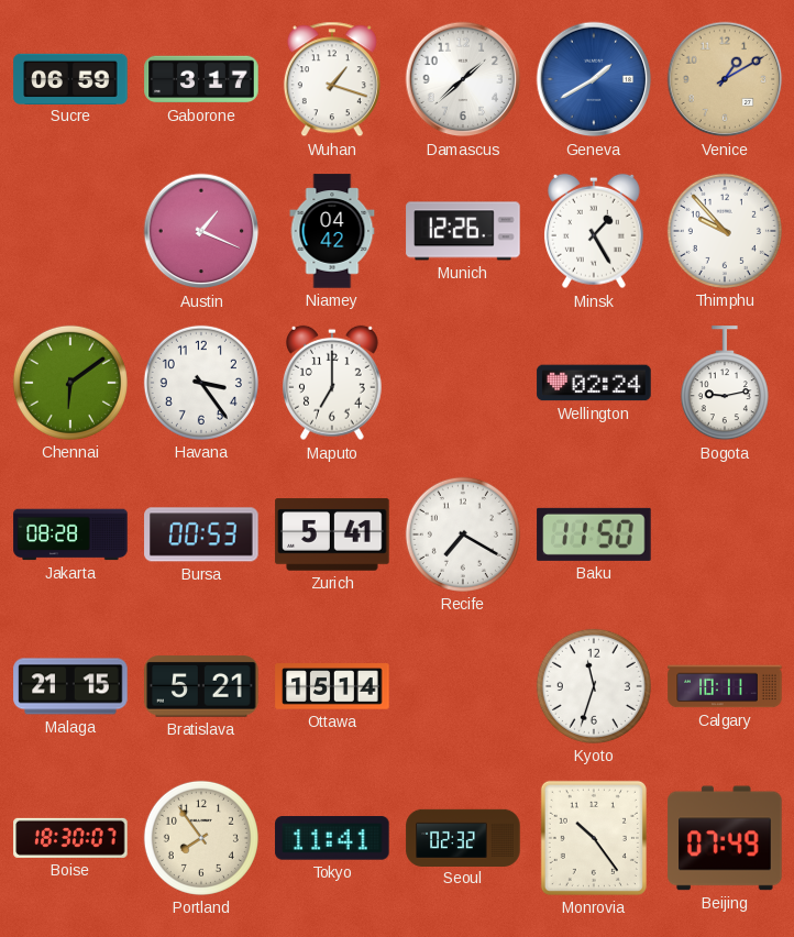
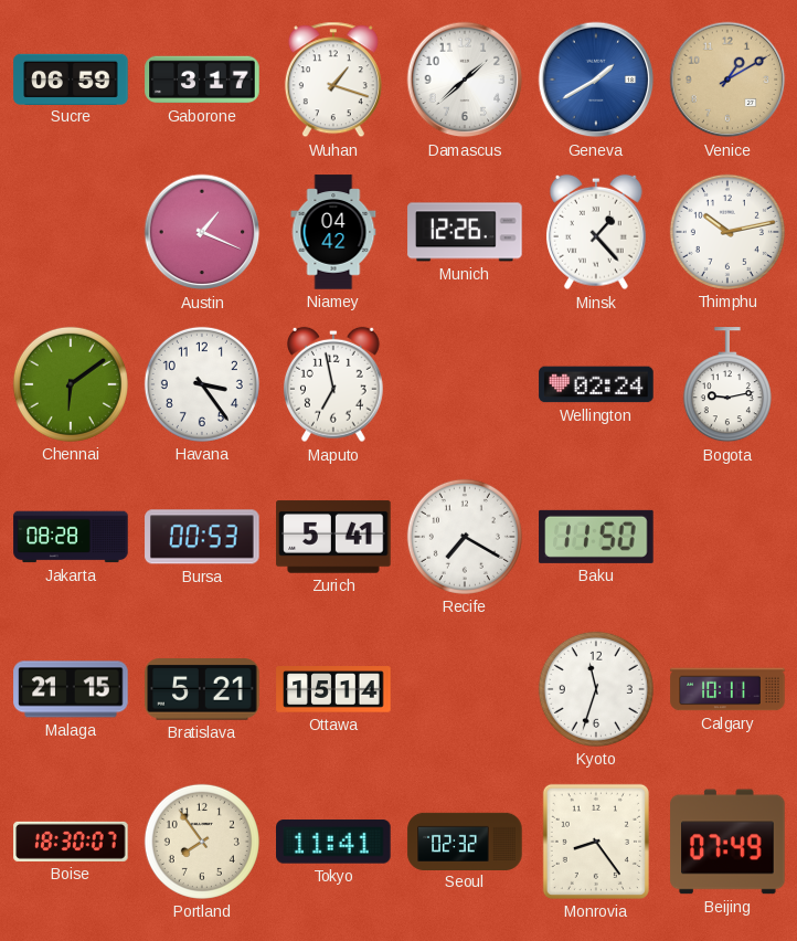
Minsk: 1:25 -> 1:23
Thimphu: 9:53 -> 10:13
Maputo: 7:00 -> 6:58
Monrovia: 10:24 -> 8:24
